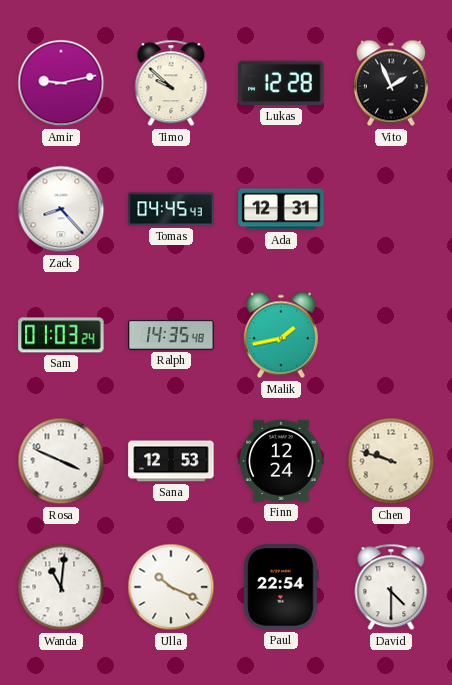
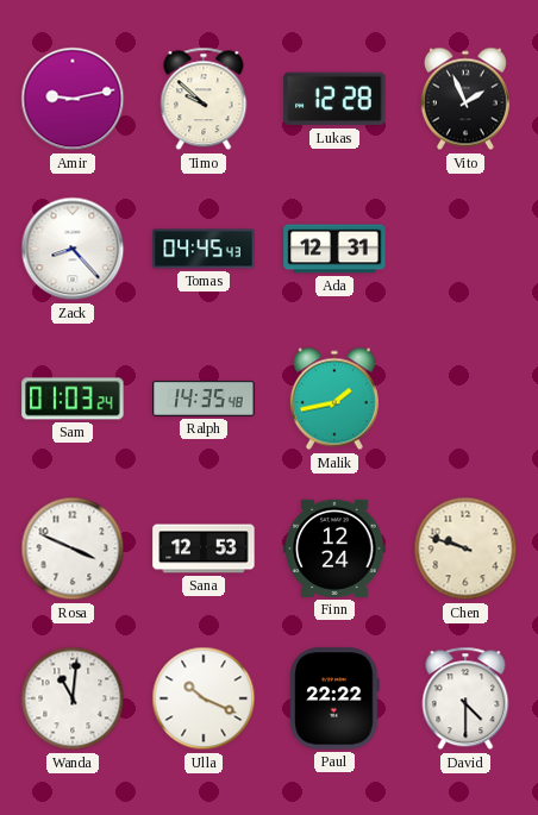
Paul: 22:54 -> 22:22
